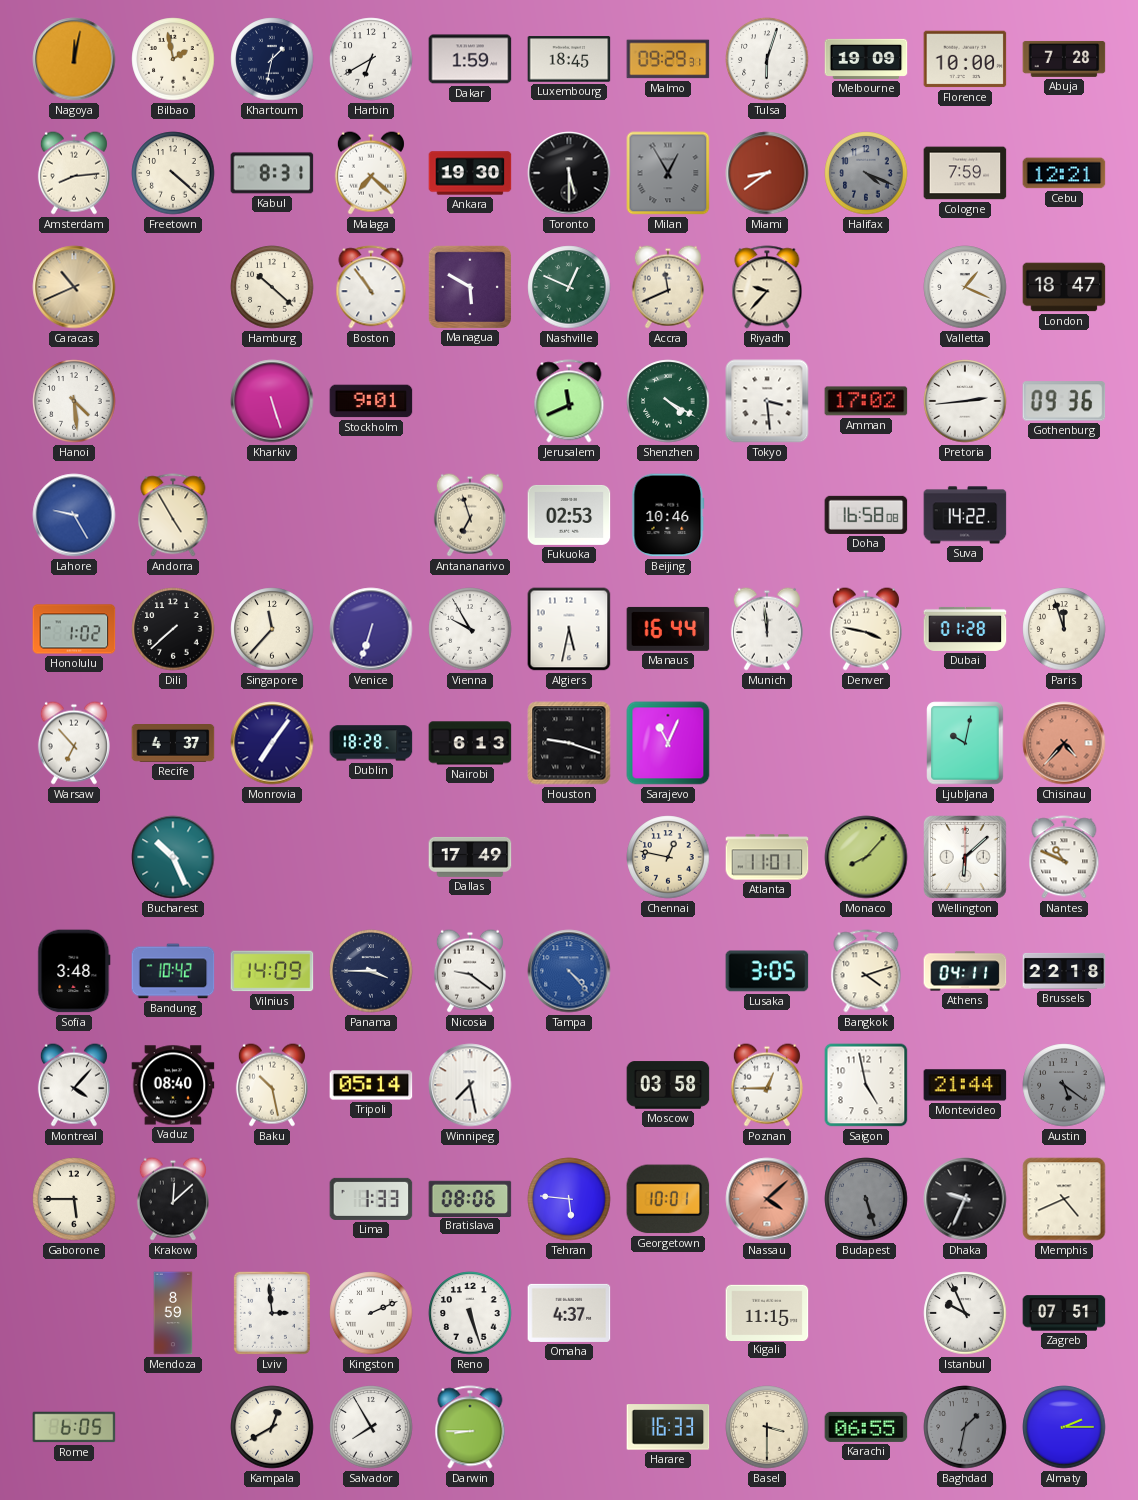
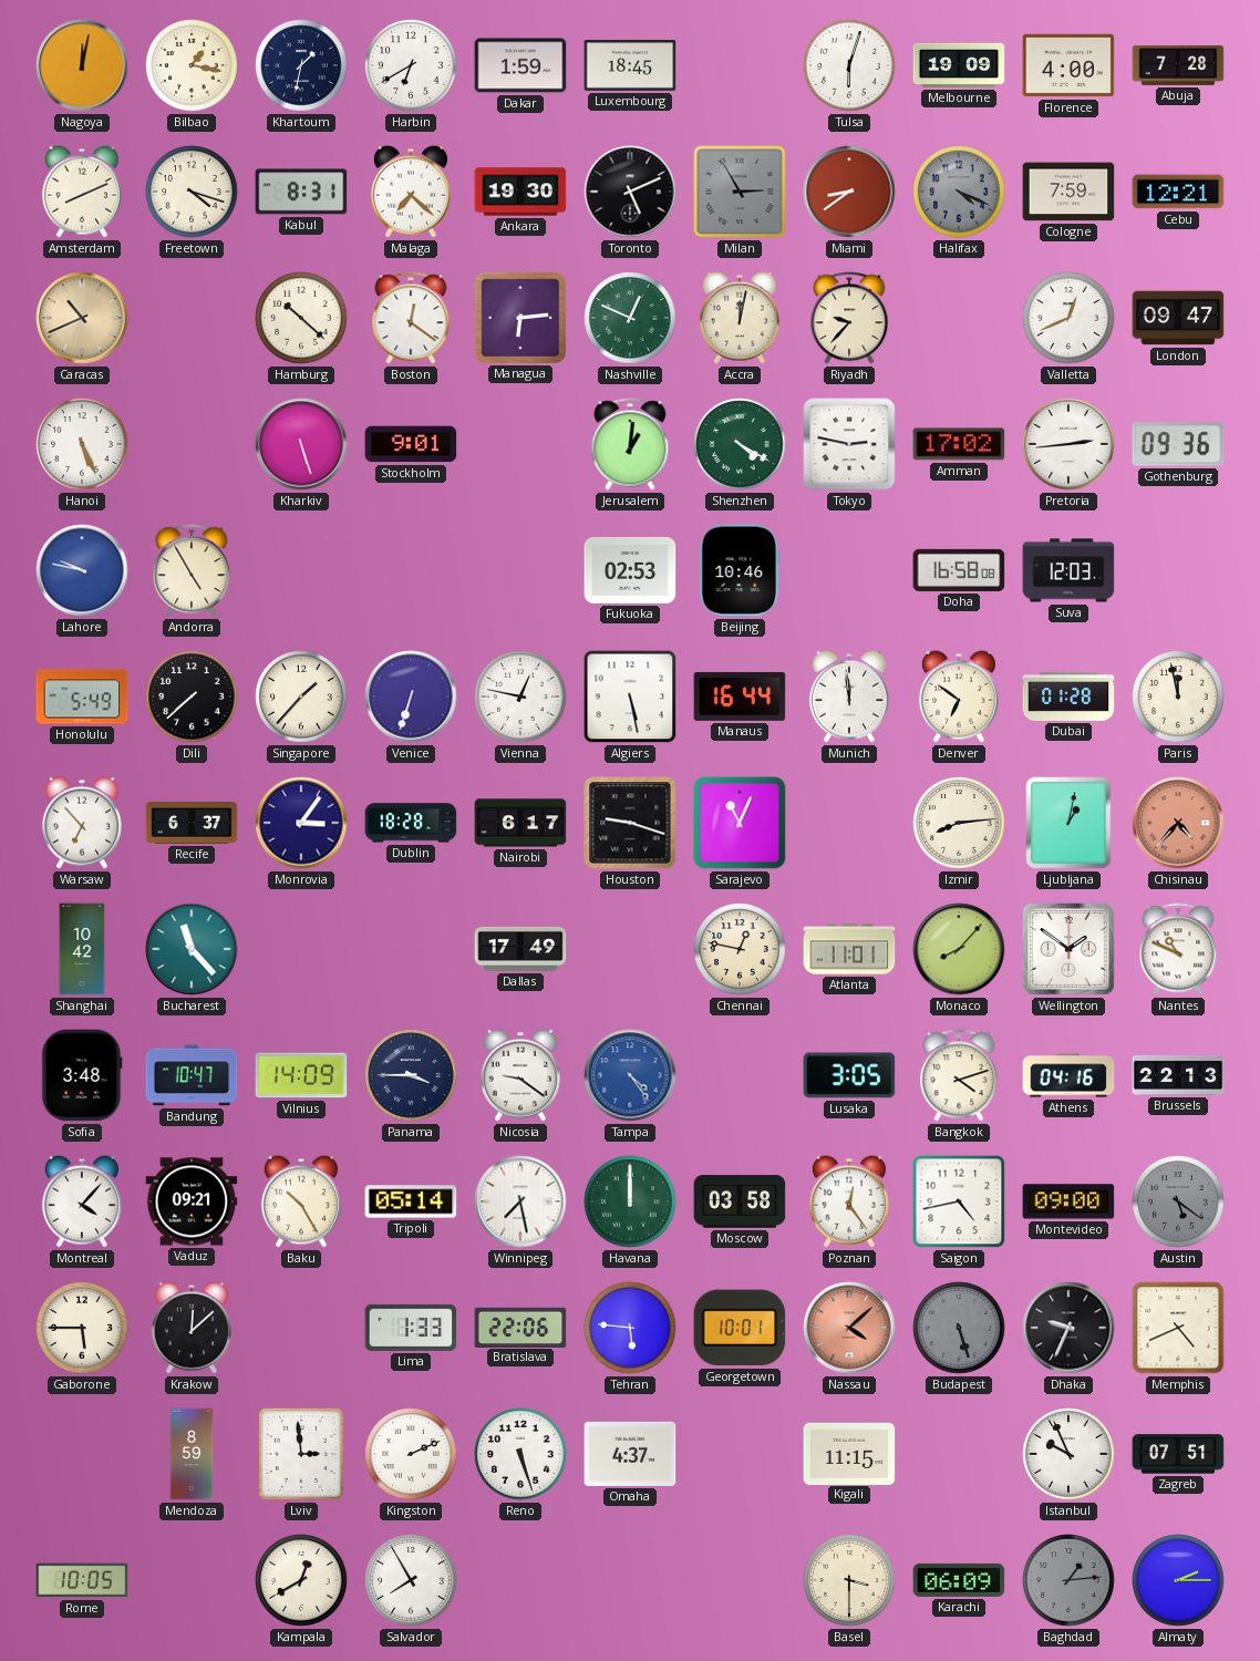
Bilbao: 1:58 -> 1:17
Malmo: 09:29 -> none
Florence: 10:00 -> 4:00
Amsterdam: 8:14 -> 8:11
Freetown: 4:22 -> 4:18
Toronto: 5:30 -> 5:11
Milan: 12:55 -> 2:55
Boston: 10:54 -> 12:21
Managua: 5:50 -> 6:14
Accra: 11:41 -> 12:02
Valletta: 1:19 -> 12:41
London: 18:47 -> 09:47
Hanoi: 4:29 -> 5:26
Jerusalem: 11:41 -> 1:01
Tokyo: 3:29 -> 2:47
Lahore: 9:25 -> 9:47
Antananarivo: 6:57 -> none
Suva: 14:22 -> 12:03
Honolulu: 1:02 -> 5:49
Singapore: 11:37 -> 1:37
Vienna: 9:55 -> 12:47
Algiers: 5:32 -> 5:28
Denver: 3:47 -> 6:51
Paris: 11:57 -> 11:58
Recife: 4:37 -> 6:37
Monrovia: 7:06 -> 3:06
Nairobi: 6:13 -> 6:17
Izmir: none -> 8:14
Ljubljana: 10:02 -> 1:02
Shanghai: none -> 10:42
Bucharest: 10:26 -> 11:23
Wellington: 6:08 -> 1:51
Bandung: 10:42 -> 10:47
Tampa: 4:23 -> 4:24
Athens: 04:11 -> 04:16
Brussels: 22:18 -> 22:13
Vaduz: 08:40 -> 09:21
Baku: 10:28 -> 10:25
Havana: none -> 12:00
Poznan: 12:45 -> 12:24
Saigon: 4:58 -> 4:43
Montevideo: 21:44 -> 09:00
Bratislava: 08:06 -> 22:06
Rome: 6:05 -> 10:05
Darwin: 8:45 -> none
Harare: 16:33 -> none
Karachi: 06:55 -> 06:09
Baghdad: 1:32 -> 1:14
